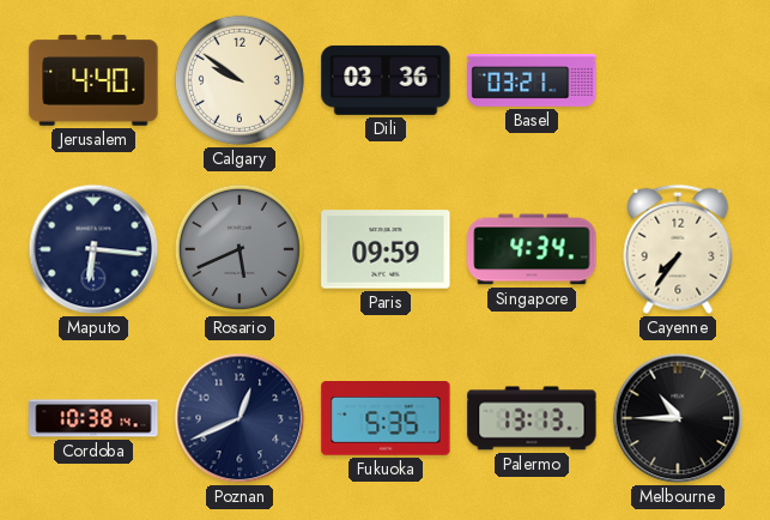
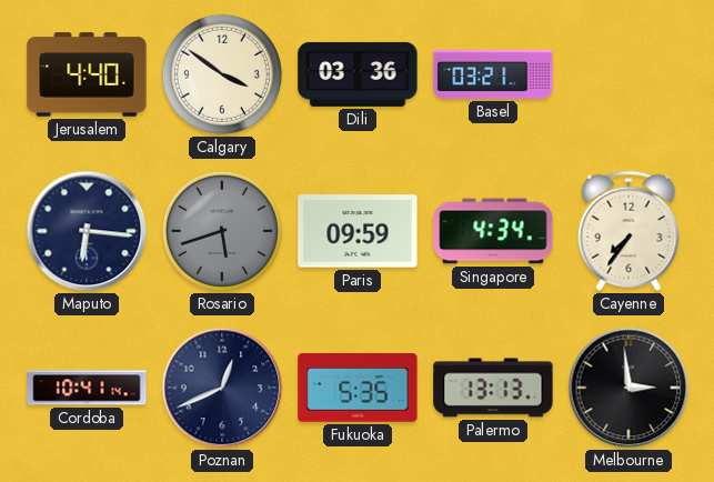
Calgary: 9:51 -> 3:51
Rosario: 5:41 -> 5:42
Cordoba: 10:38 -> 10:41
Melbourne: 10:45 -> 2:59
